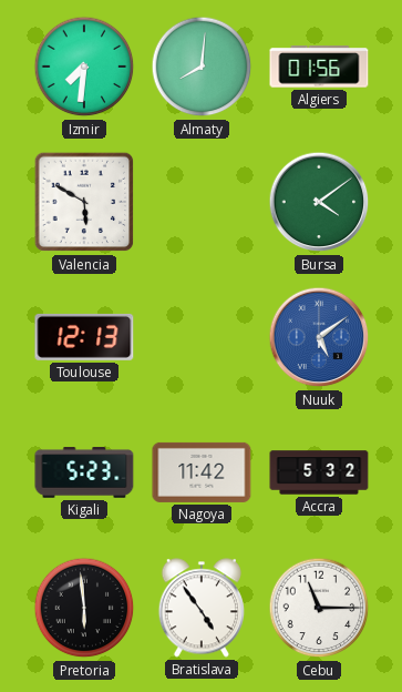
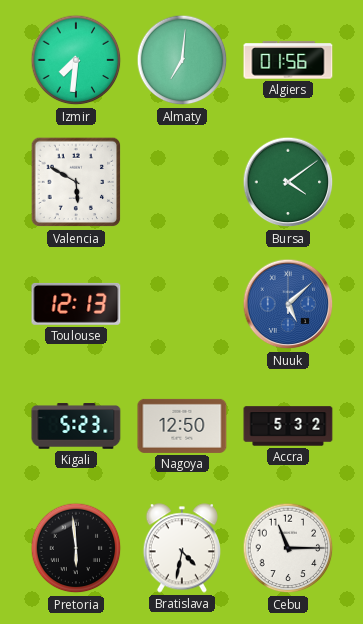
Almaty: 8:01 -> 7:01
Nuuk: 5:09 -> 5:08
Nagoya: 11:42 -> 12:50
Bratislava: 4:54 -> 4:32
